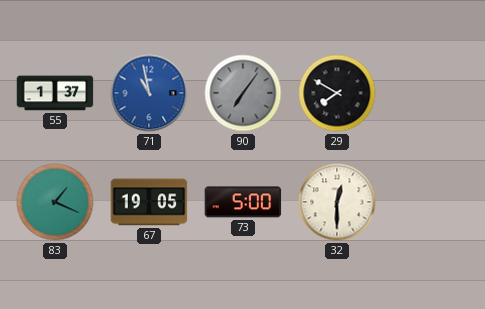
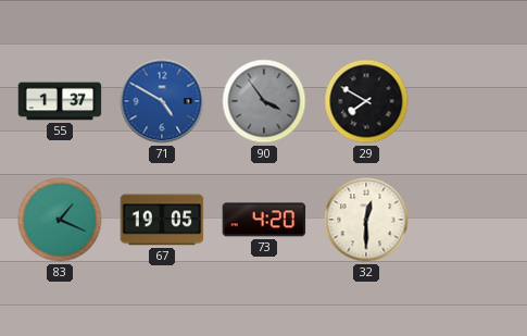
71: 10:58 -> 4:50
90: 7:06 -> 3:54
73: 5:00 -> 4:20
